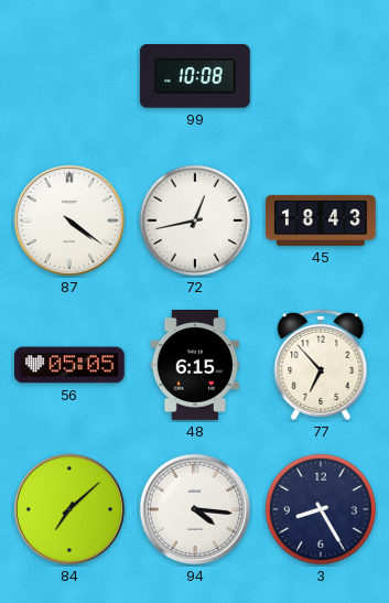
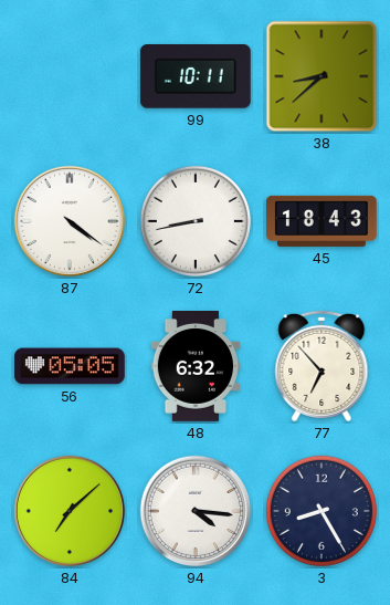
99: 10:08 -> 10:11
38: none -> 8:38
72: 12:43 -> 8:43
48: 6:15 -> 6:32
